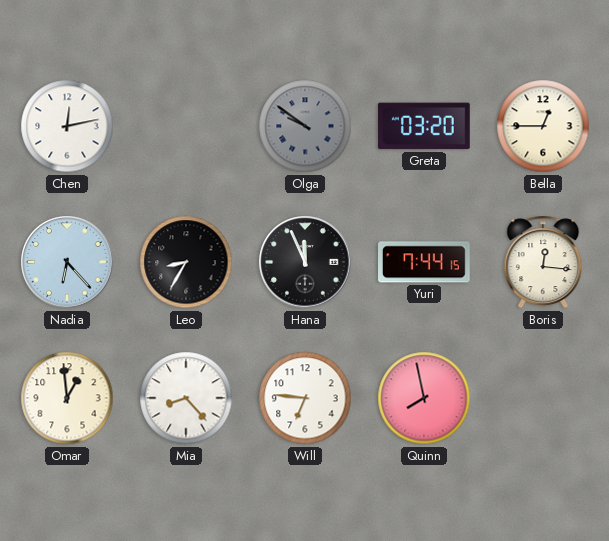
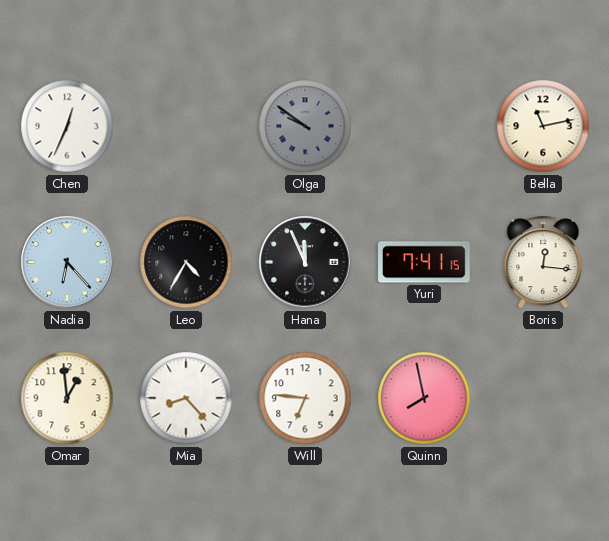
Chen: 12:13 -> 12:34
Greta: 03:20 -> none
Bella: 12:45 -> 11:13
Leo: 8:35 -> 4:35
Yuri: 7:44 -> 7:41
